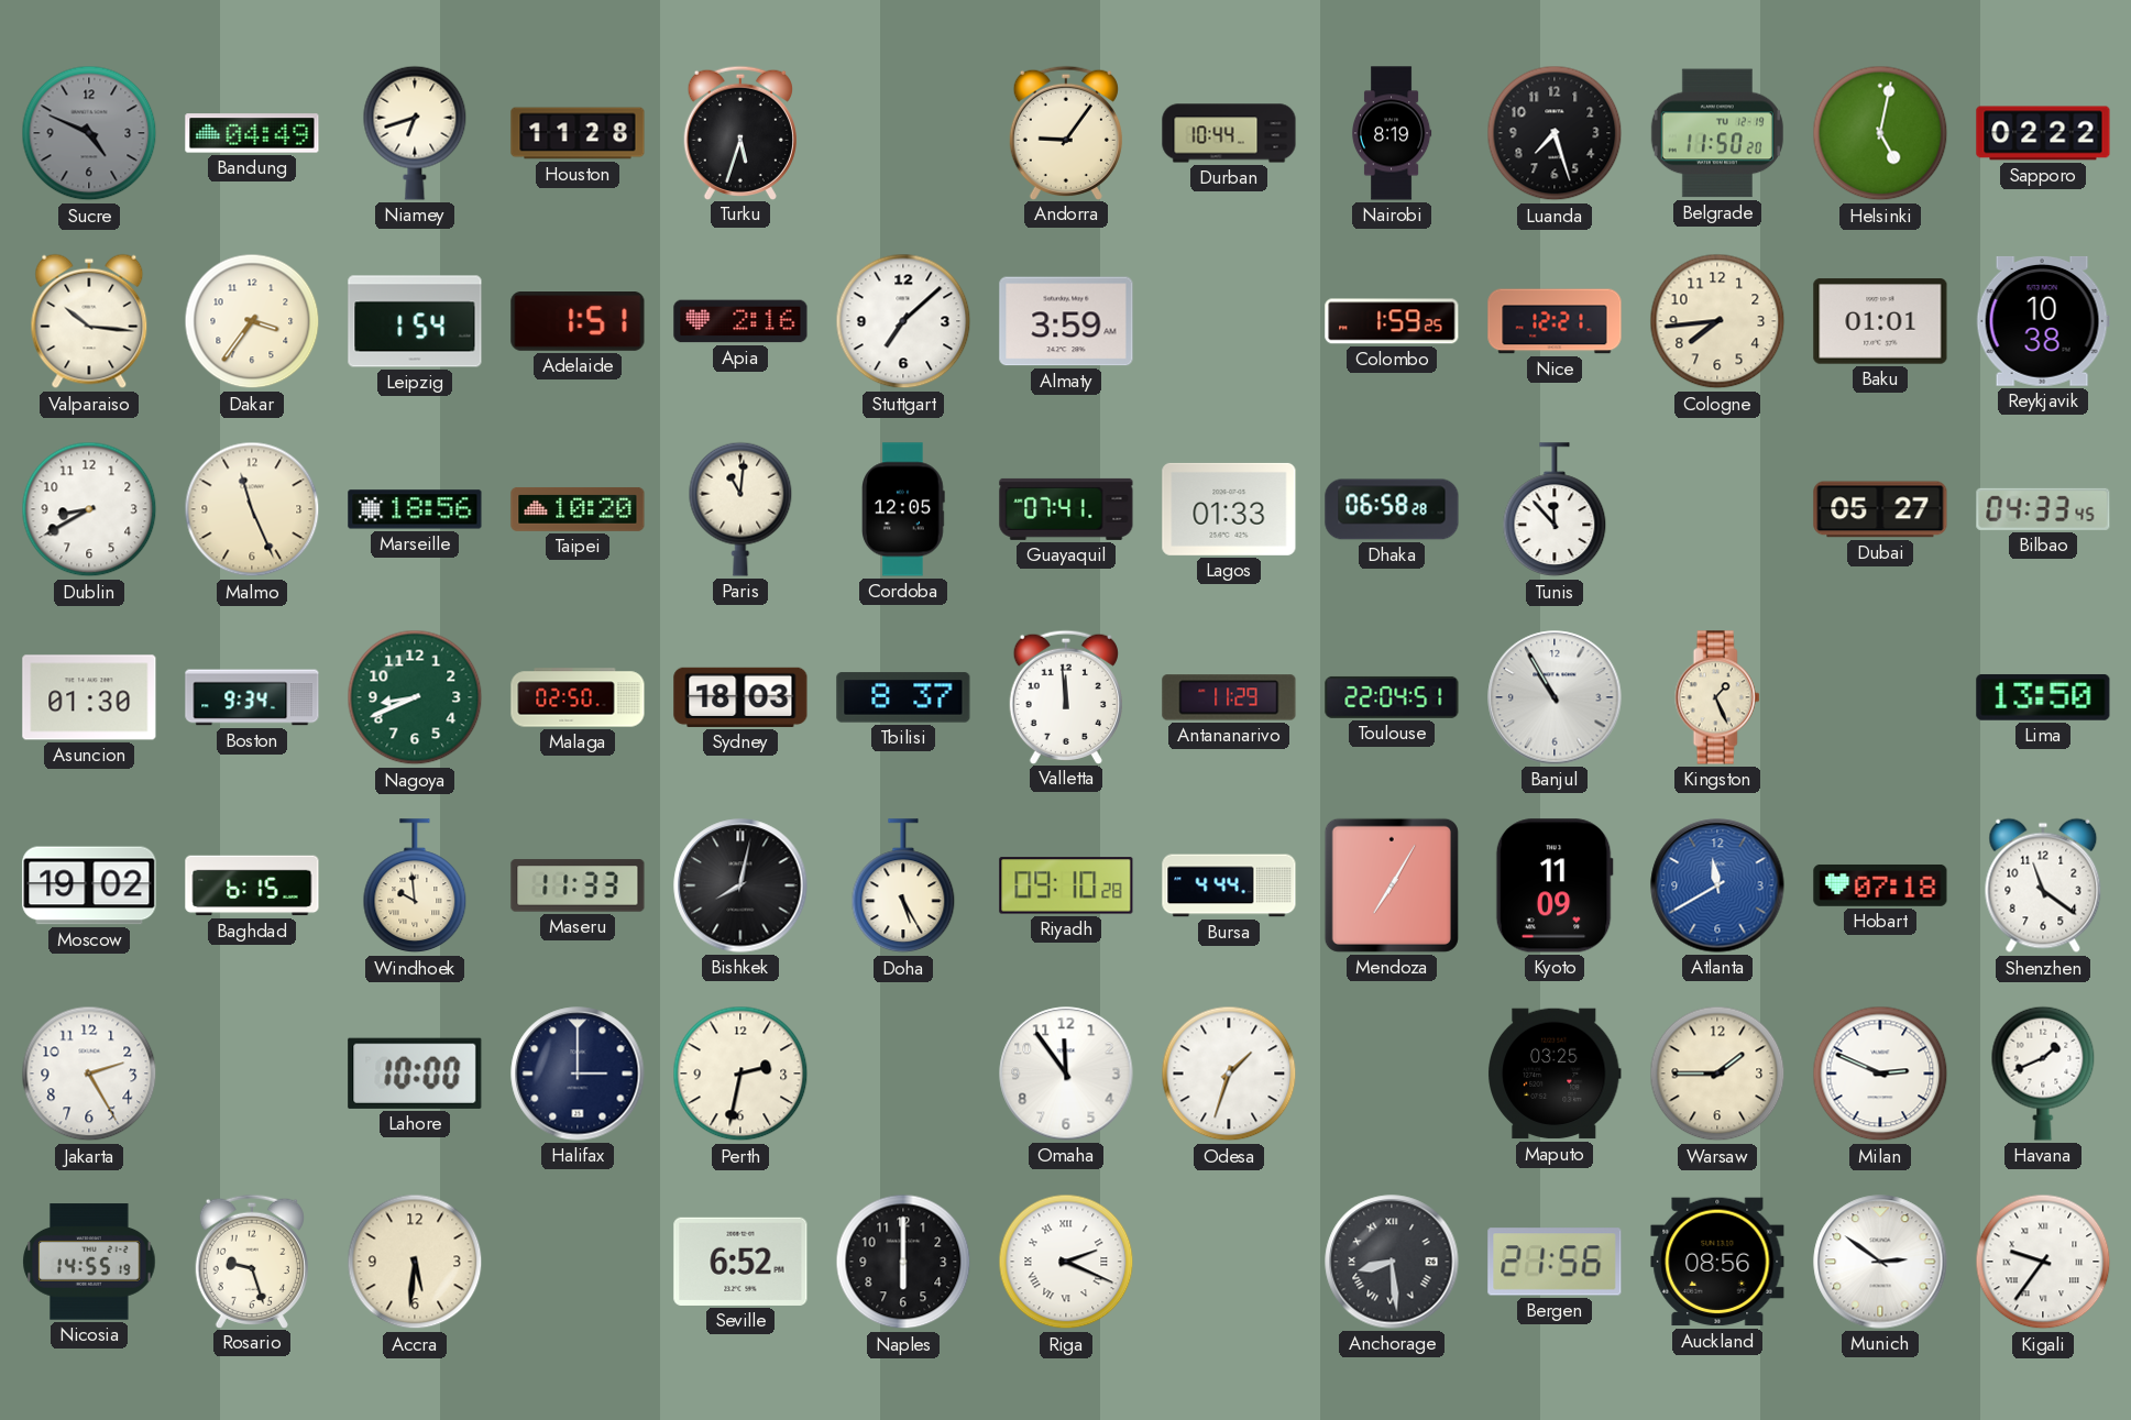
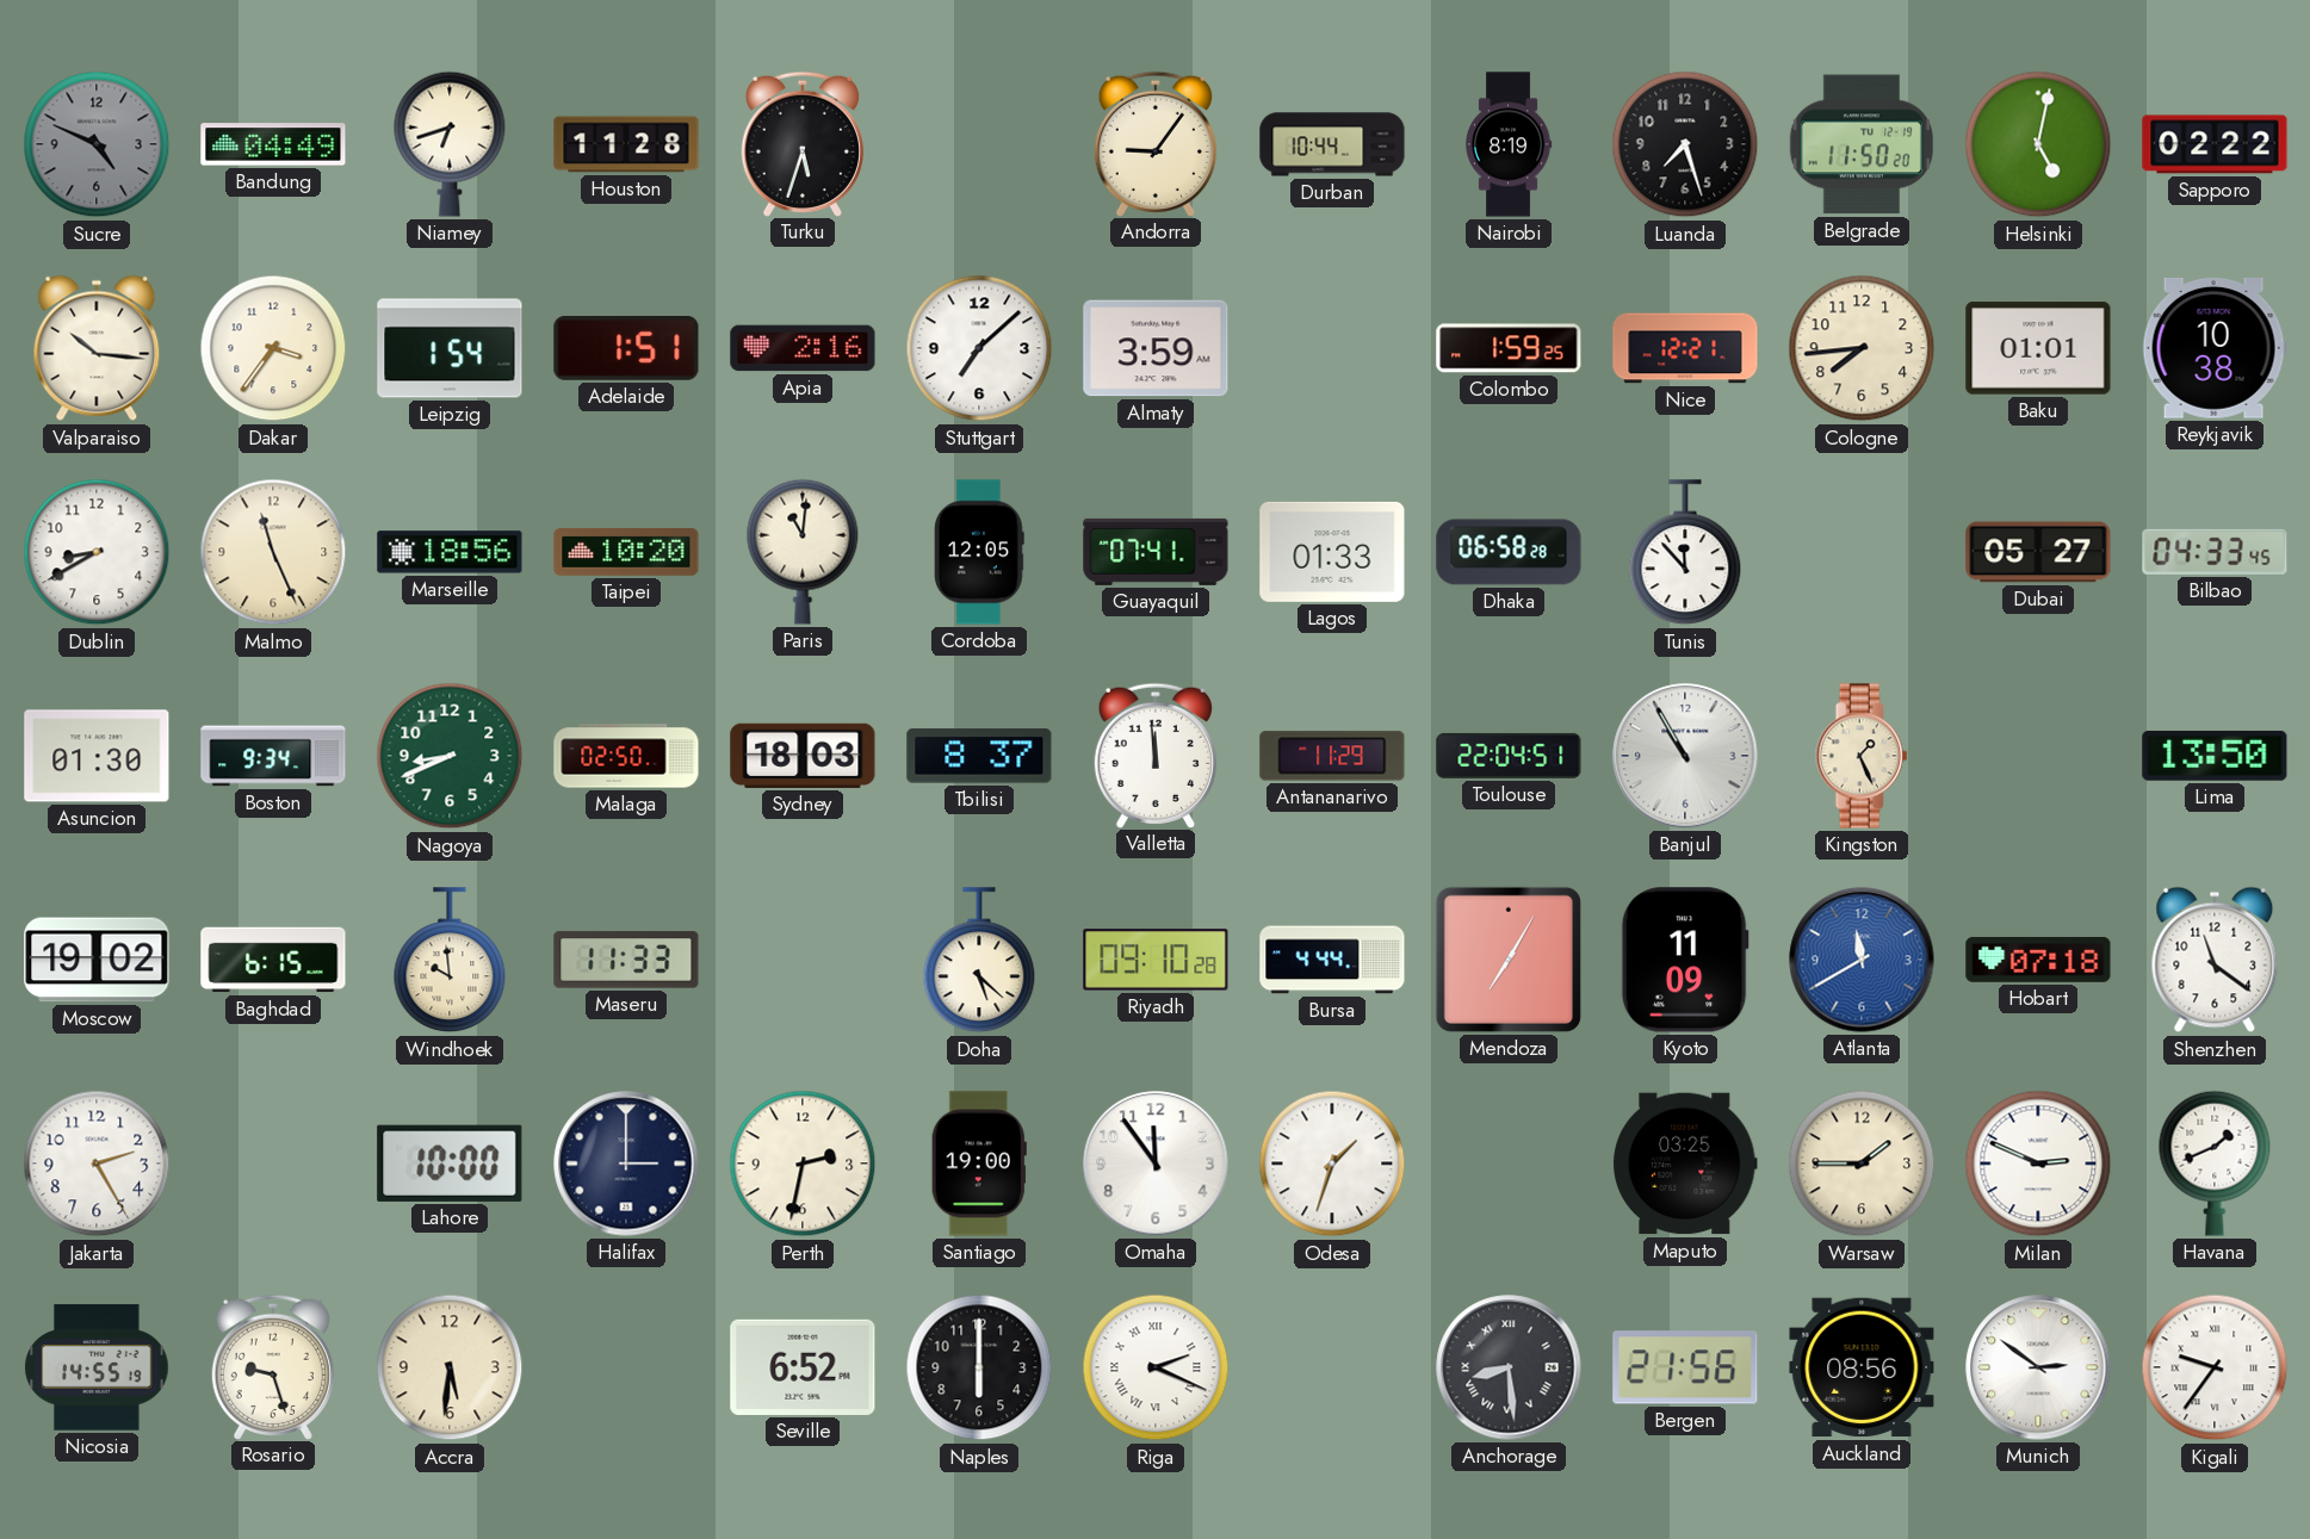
Bishkek: 8:02 -> none
Doha: 5:25 -> 5:22
Santiago: none -> 19:00
